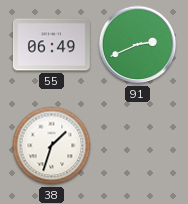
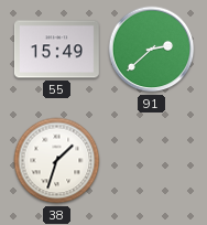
55: 06:49 -> 15:49
91: 2:41 -> 2:38
